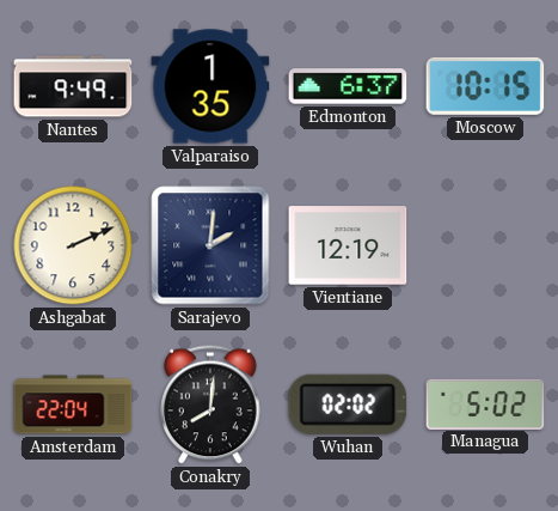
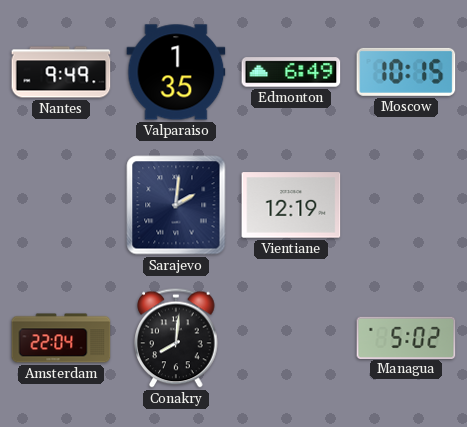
Edmonton: 6:37 -> 6:49
Ashgabat: 2:11 -> none
Wuhan: 02:02 -> none
